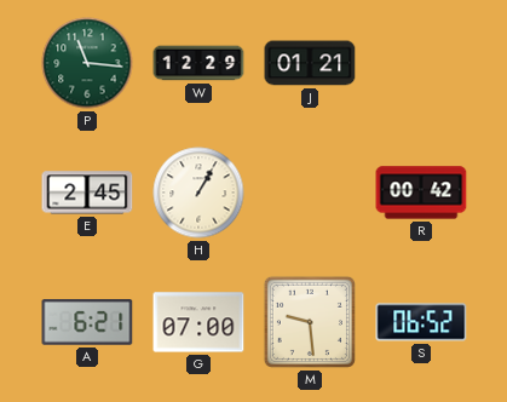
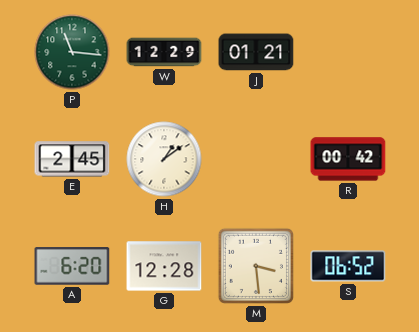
H: 1:05 -> 1:09
A: 6:21 -> 6:20
G: 07:00 -> 12:28
M: 9:29 -> 3:29
